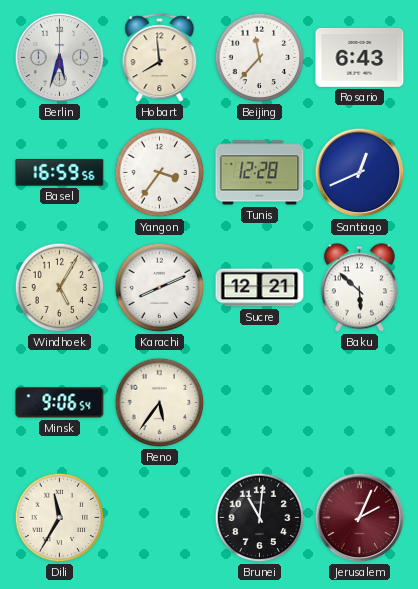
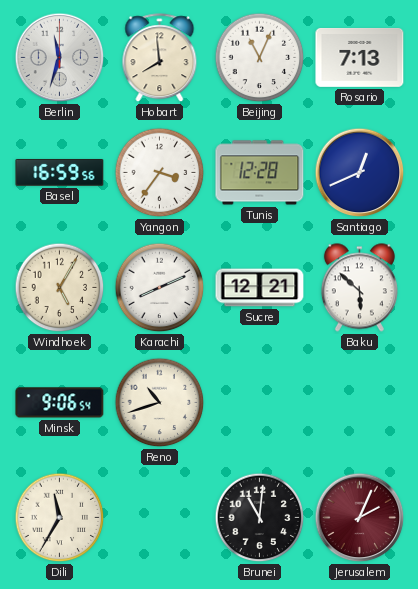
Berlin: 5:33 -> 11:33
Beijing: 11:37 -> 11:04
Rosario: 6:43 -> 7:13
Reno: 5:36 -> 10:42
